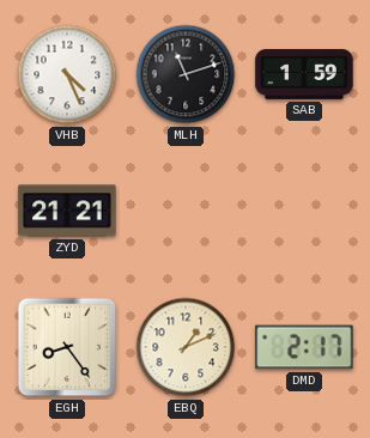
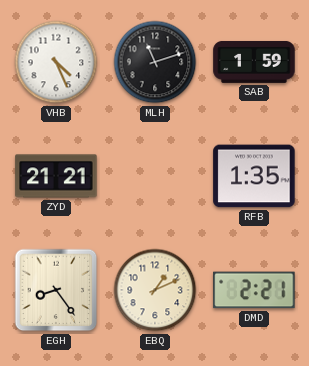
RFB: none -> 1:35
DMD: 2:17 -> 2:21
